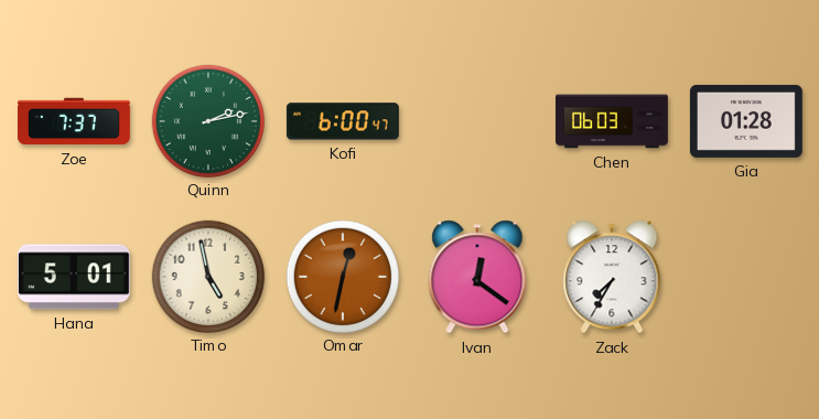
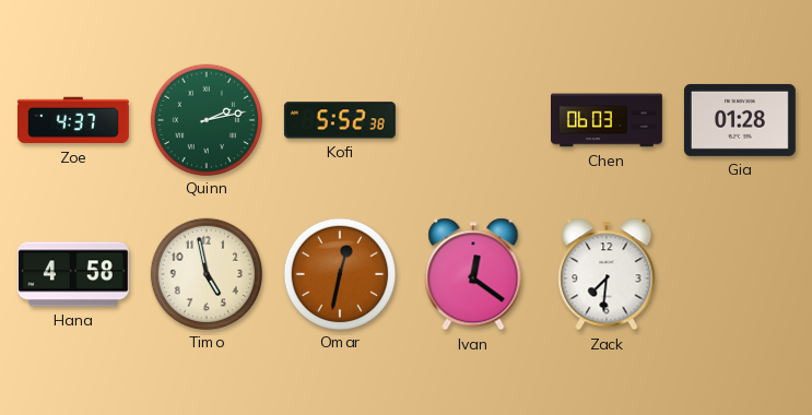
Zoe: 7:37 -> 4:37
Kofi: 6:00 -> 5:52
Hana: 5:01 -> 4:58
Zack: 7:35 -> 7:31
